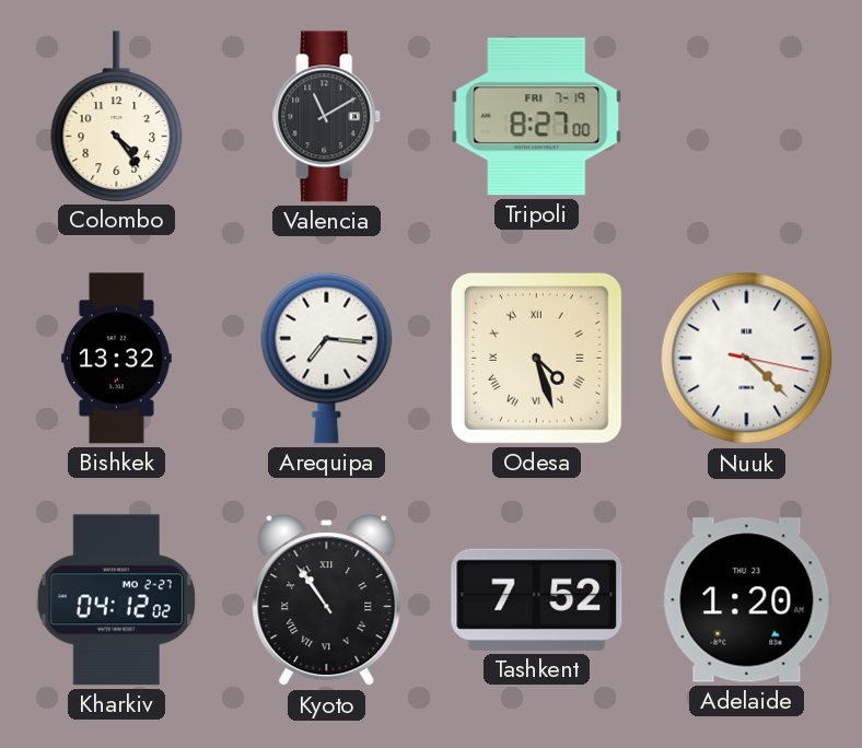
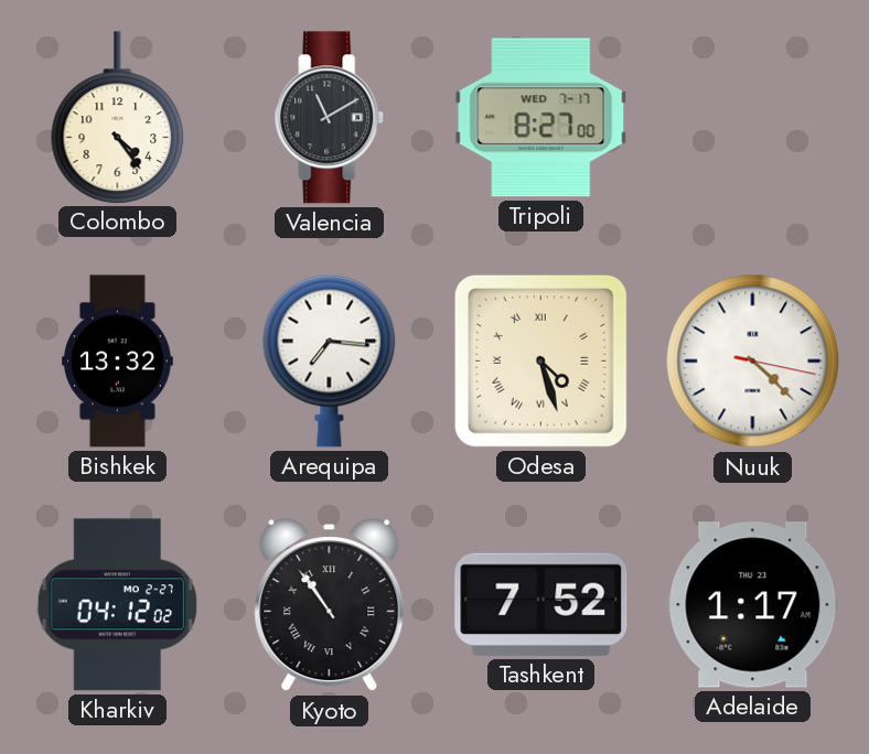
Tripoli date: FRI 7-19 -> WED 7-17
Adelaide: 1:20 -> 1:17
